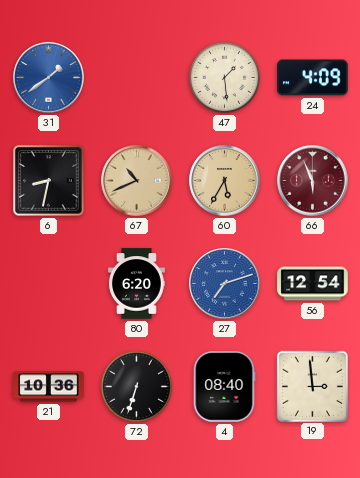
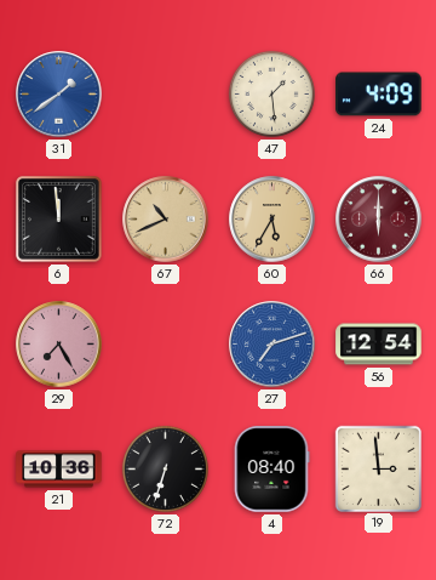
6: 8:32 -> 11:59
66: 5:56 -> 6:00
29: none -> 7:25
80: 6:20 -> none
